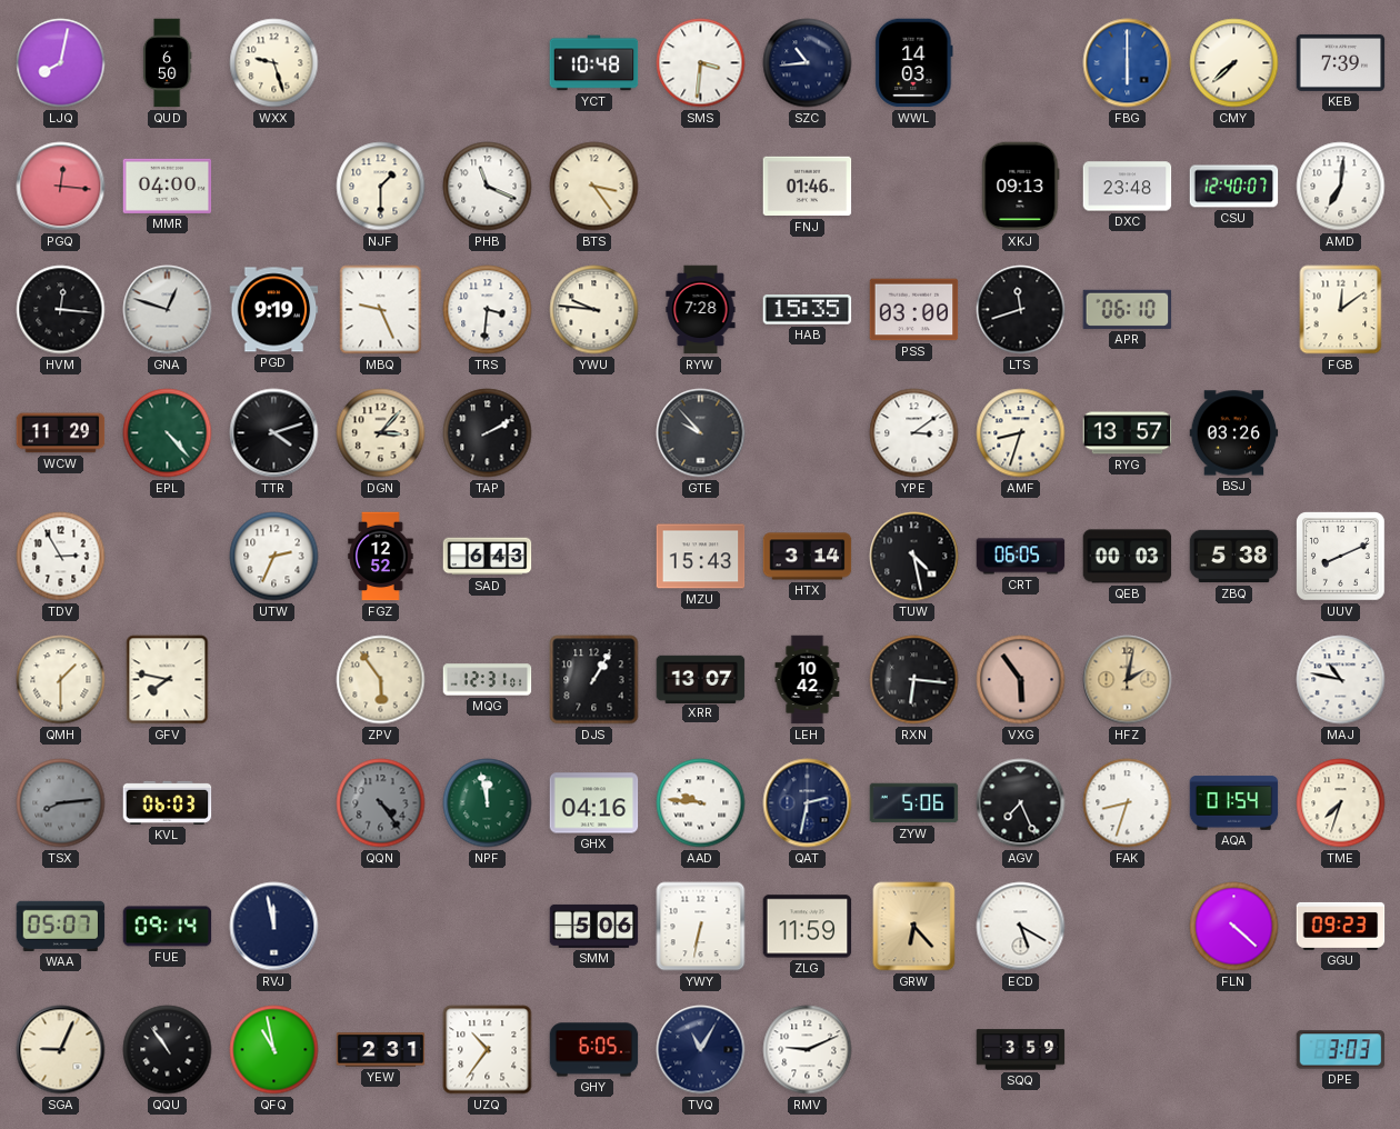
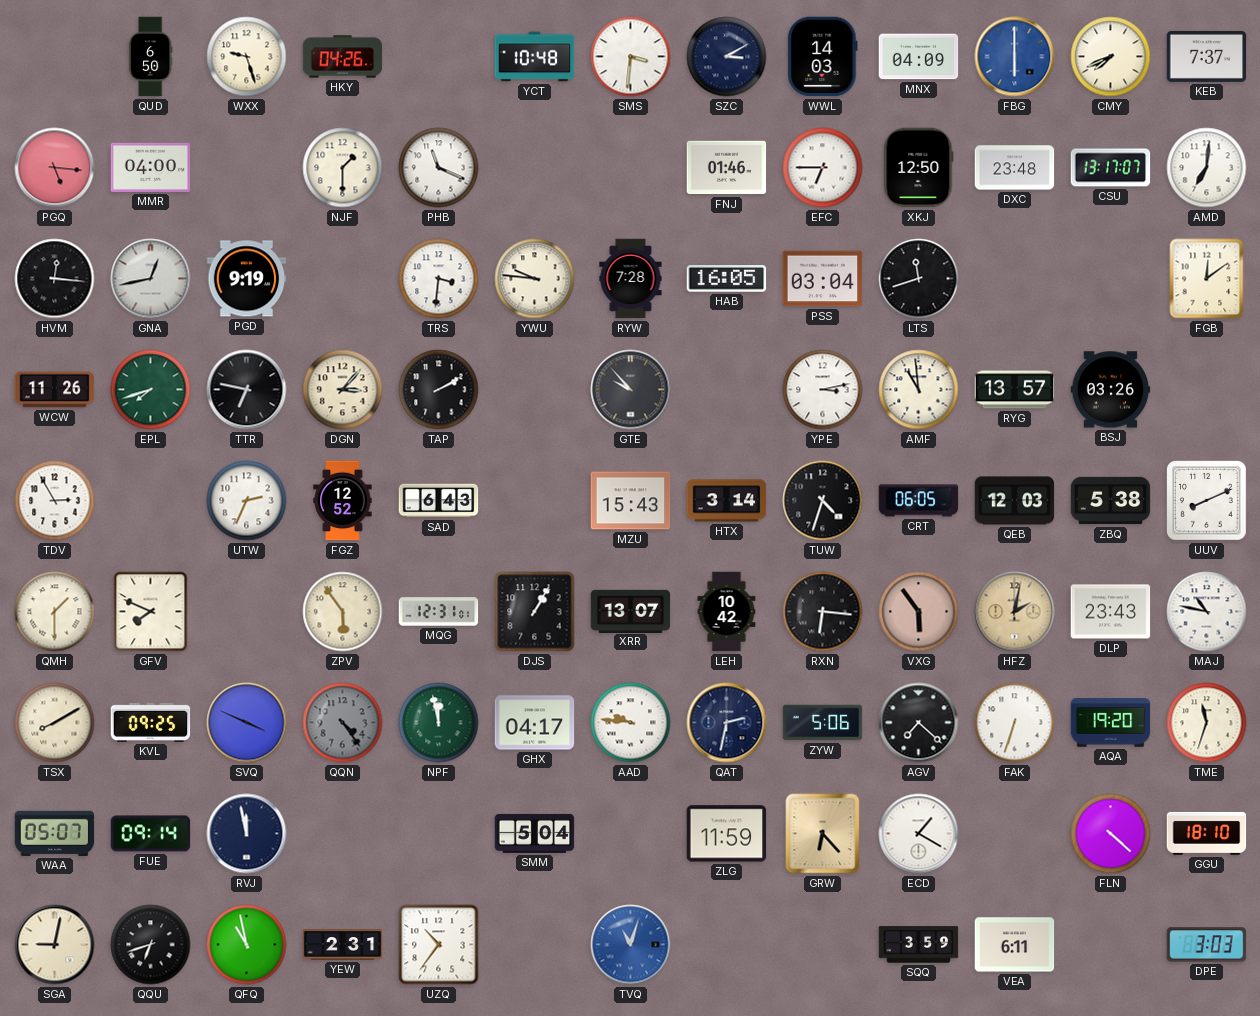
LJQ: 8:02 -> none
HKY: none -> 04:26
SZC: 10:44 -> 3:10
MNX: none -> 04:09
CMY: 7:38 -> 7:41
KEB: 7:39 -> 7:37
PGQ: 12:16 -> 5:16
BTS: 3:24 -> none
EFC: none -> 6:45
XKJ: 09:13 -> 12:50
CSU: 12:40 -> 13:17
GNA: 12:48 -> 12:43
MBQ: 9:26 -> none
HAB: 15:35 -> 16:05
PSS: 03:00 -> 03:04
APR: 06:10 -> none
WCW: 11:29 -> 11:26
EPL: 4:23 -> 7:42
TTR: 4:12 -> 6:47
YPE: 3:09 -> 3:13
AMF: 8:33 -> 10:59
TUW: 4:28 -> 4:33
QEB: 00:03 -> 12:03
GFV: 7:47 -> 7:49
DLP: none -> 23:43
TSX: 8:14 -> 8:10
TSX dial: grey -> cream
KVL: 06:03 -> 09:25
SVQ: none -> 3:49
GHX: 04:16 -> 04:17
AGV: 7:26 -> 7:22
FAK: 8:33 -> 6:33
AQA: 01:54 -> 19:20
TME: 7:33 -> 11:33
SMM: 5:06 -> 5:04
YWY: 6:32 -> none
ECD: 5:20 -> 1:20
GGU: 09:23 -> 18:10
SGA: 9:04 -> 9:02
QQU: 10:54 -> 6:42
GHY: 6:05 -> none
TVQ: 11:05 -> 11:03
TVQ dial: navy -> blue
RMV: 9:11 -> none
VEA: none -> 6:11
